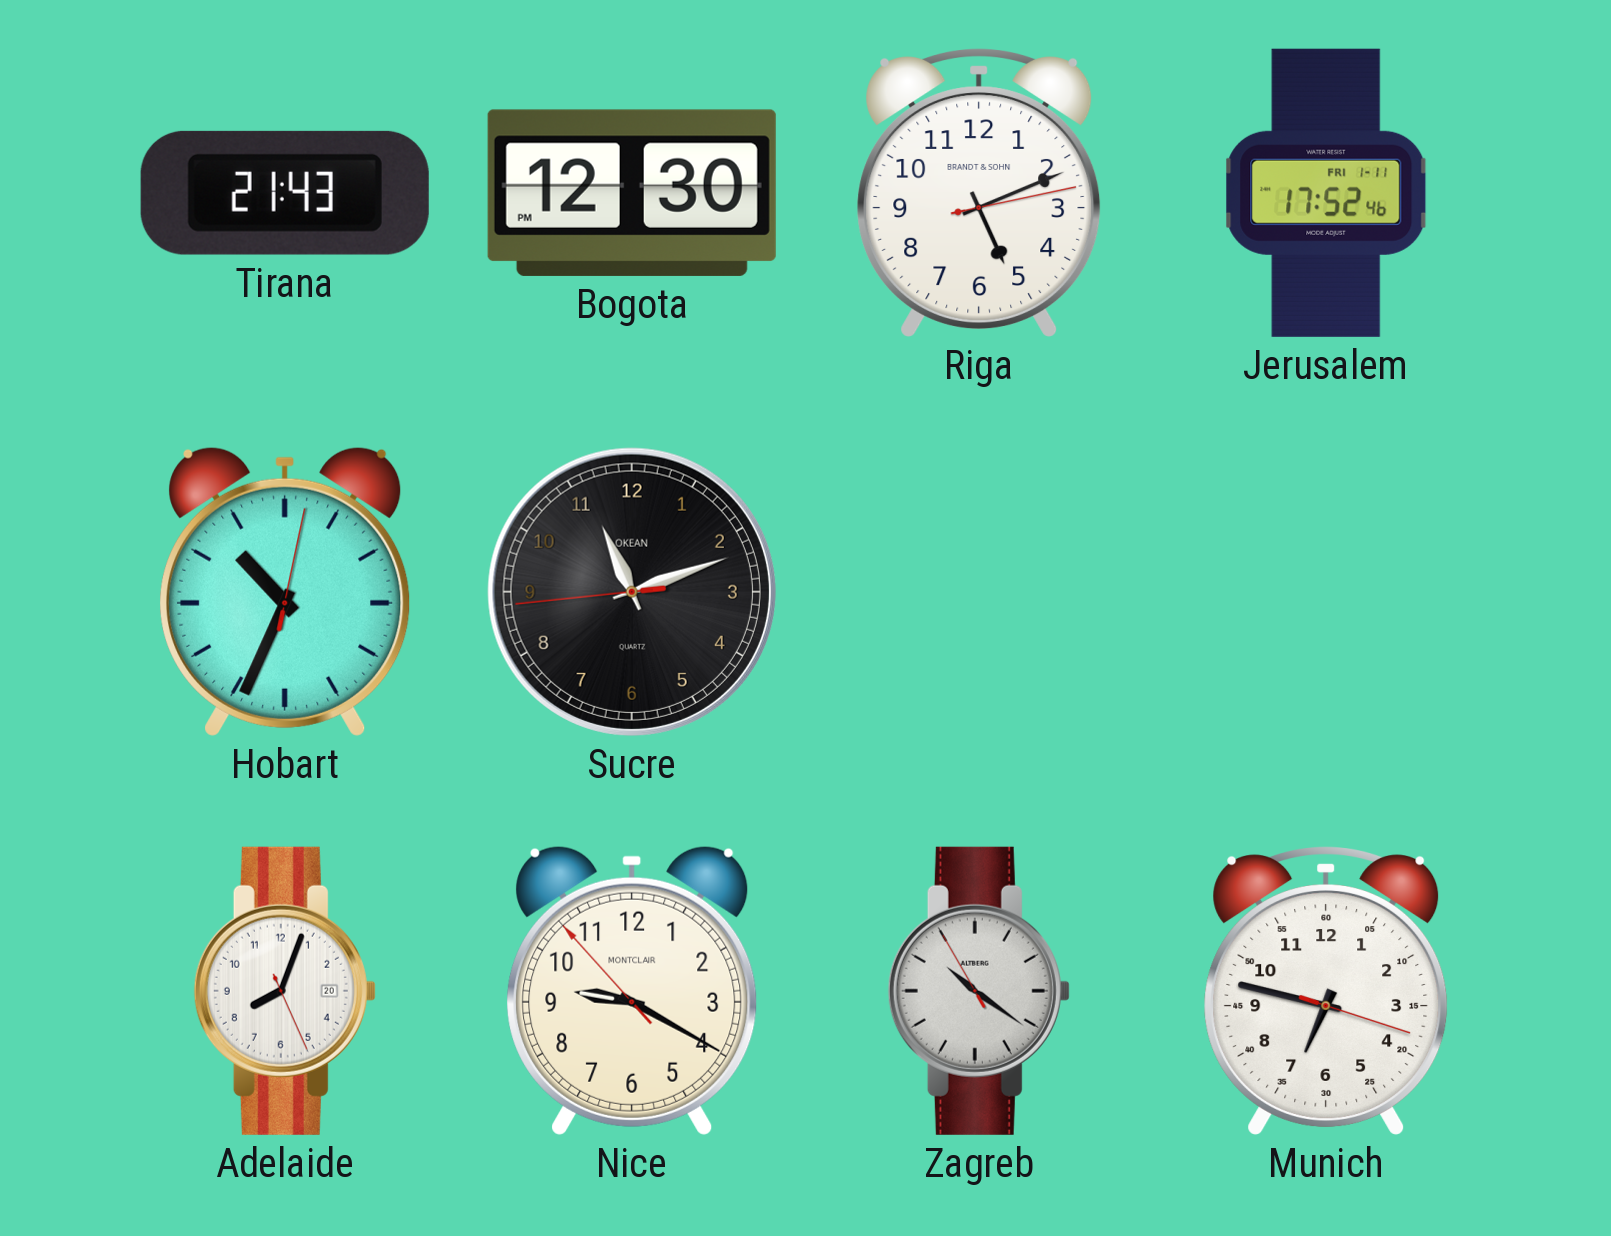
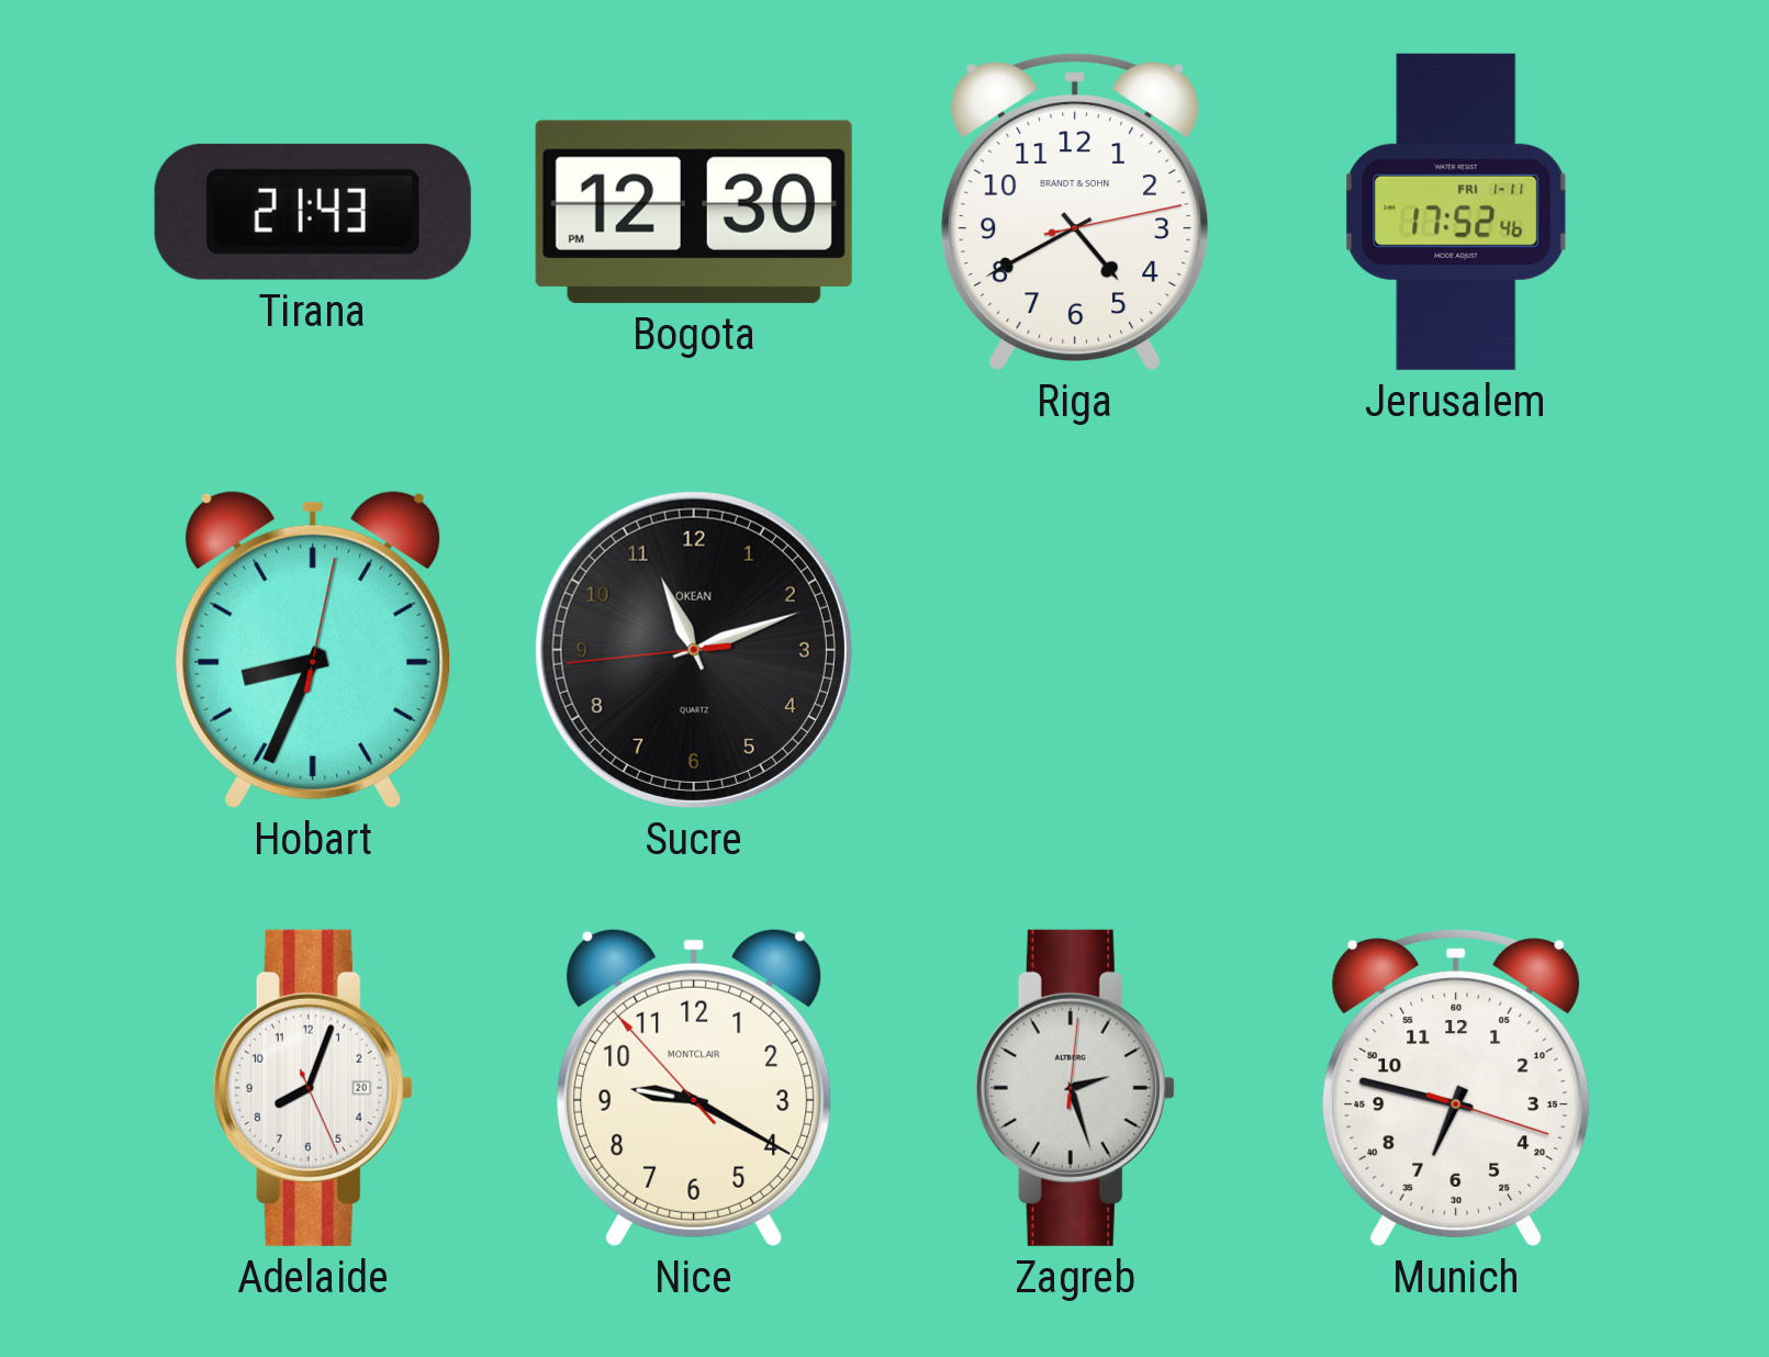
Riga: 5:11 -> 4:40
Hobart: 10:34 -> 8:34
Zagreb: 10:20 -> 2:27
